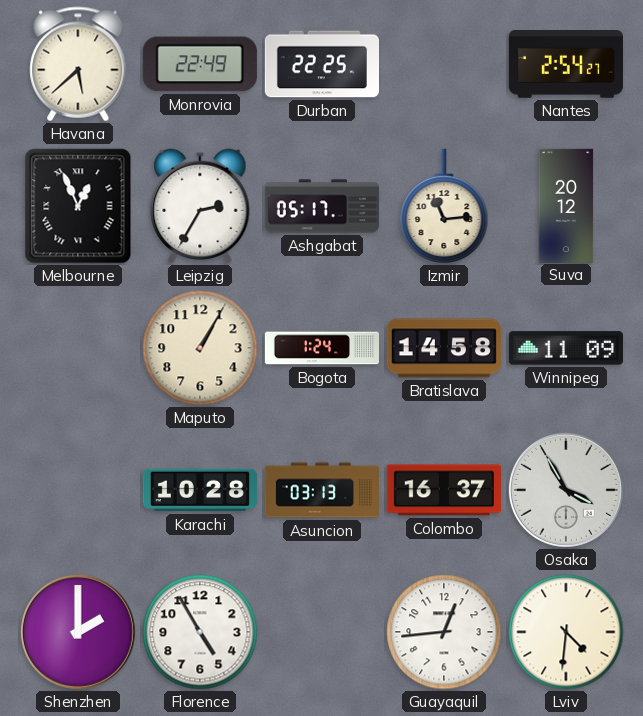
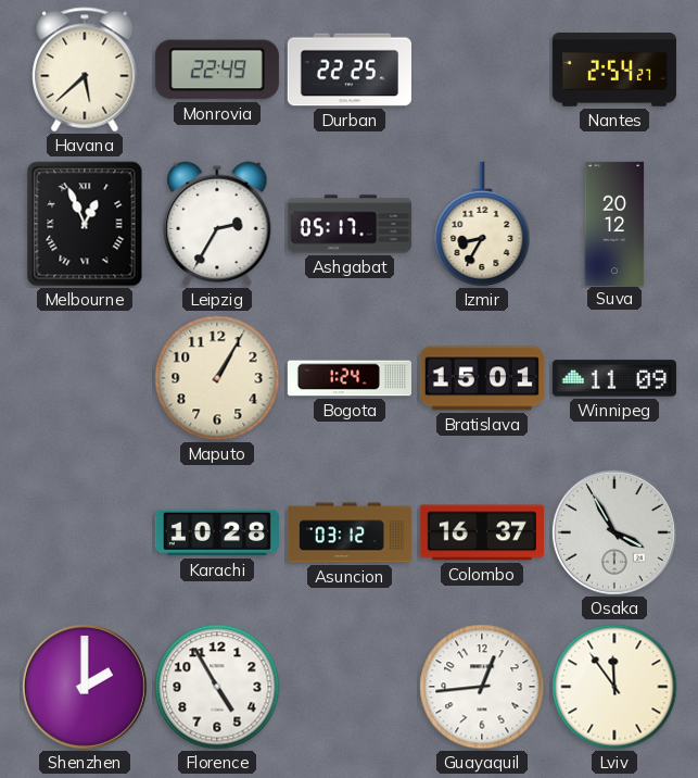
Izmir: 11:14 -> 8:35
Bratislava: 14:58 -> 15:01
Asuncion: 03:13 -> 03:12
Lviv: 4:31 -> 11:54
